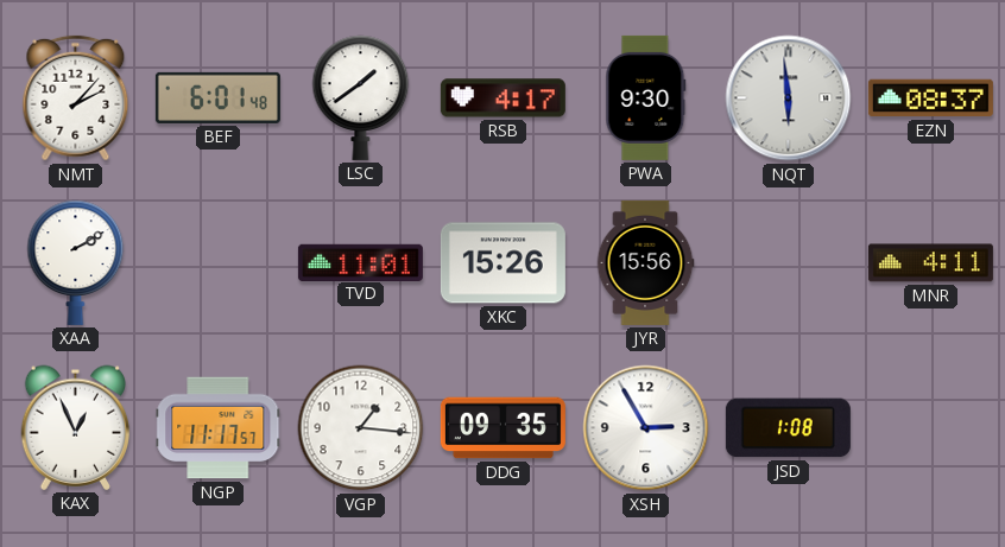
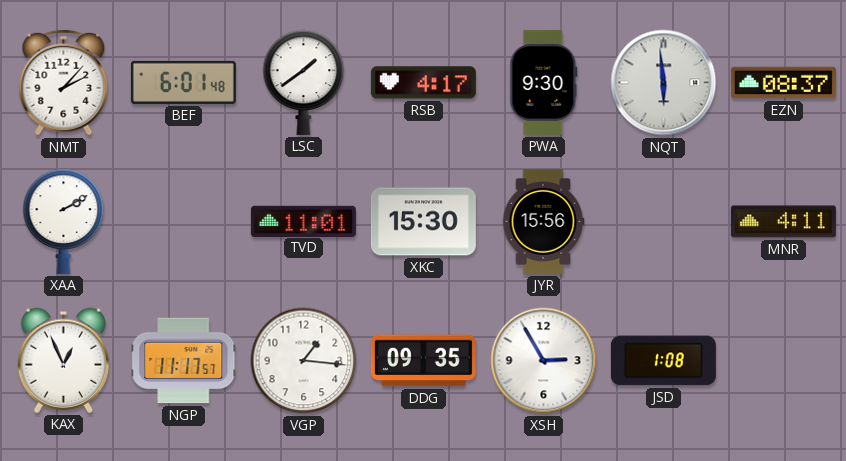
XKC: 15:26 -> 15:30
